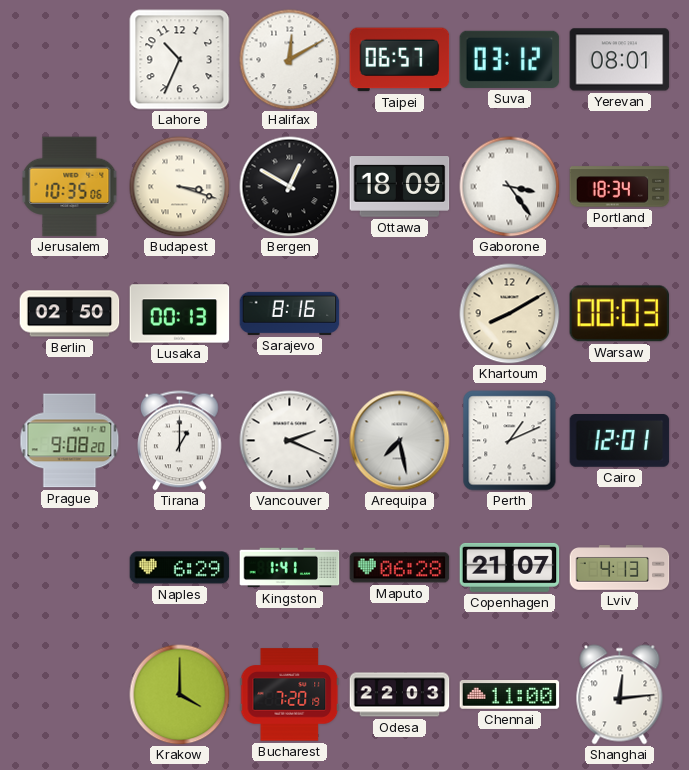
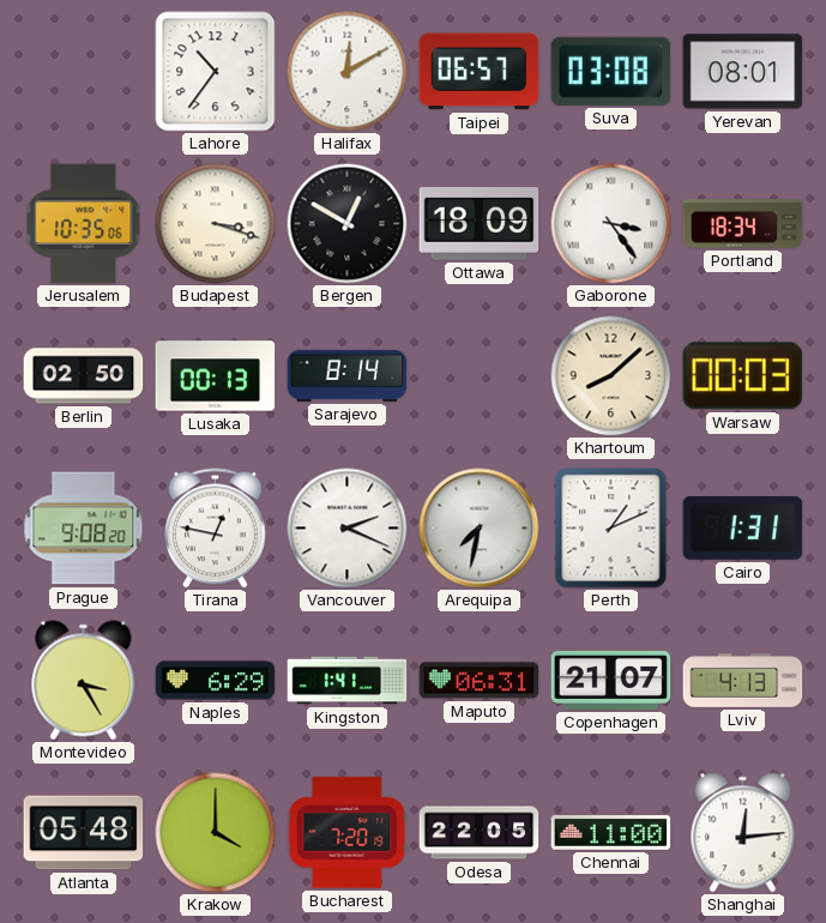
Lahore: 10:34 -> 10:36
Suva: 03:12 -> 03:08
Sarajevo: 8:16 -> 8:14
Khartoum: 8:10 -> 8:08
Tirana: 1:00 -> 12:47
Arequipa: 7:28 -> 7:32
Cairo: 12:01 -> 1:31
Montevideo: none -> 3:25
Maputo: 06:28 -> 06:31
Atlanta: none -> 05:48
Odesa: 22:03 -> 22:05
